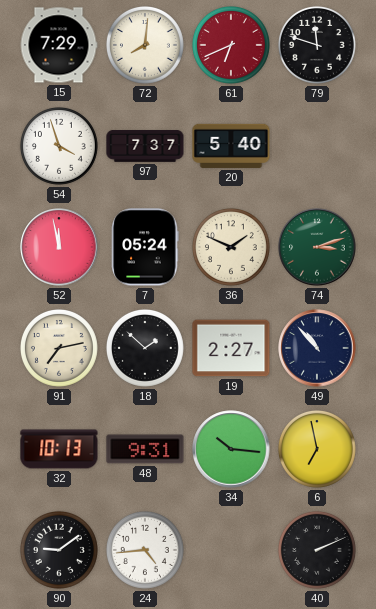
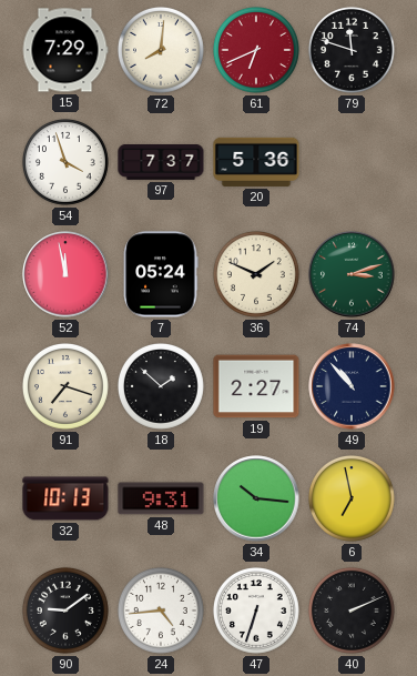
20: 5:40 -> 5:36
91: 7:13 -> 7:18
47: none -> 6:33
